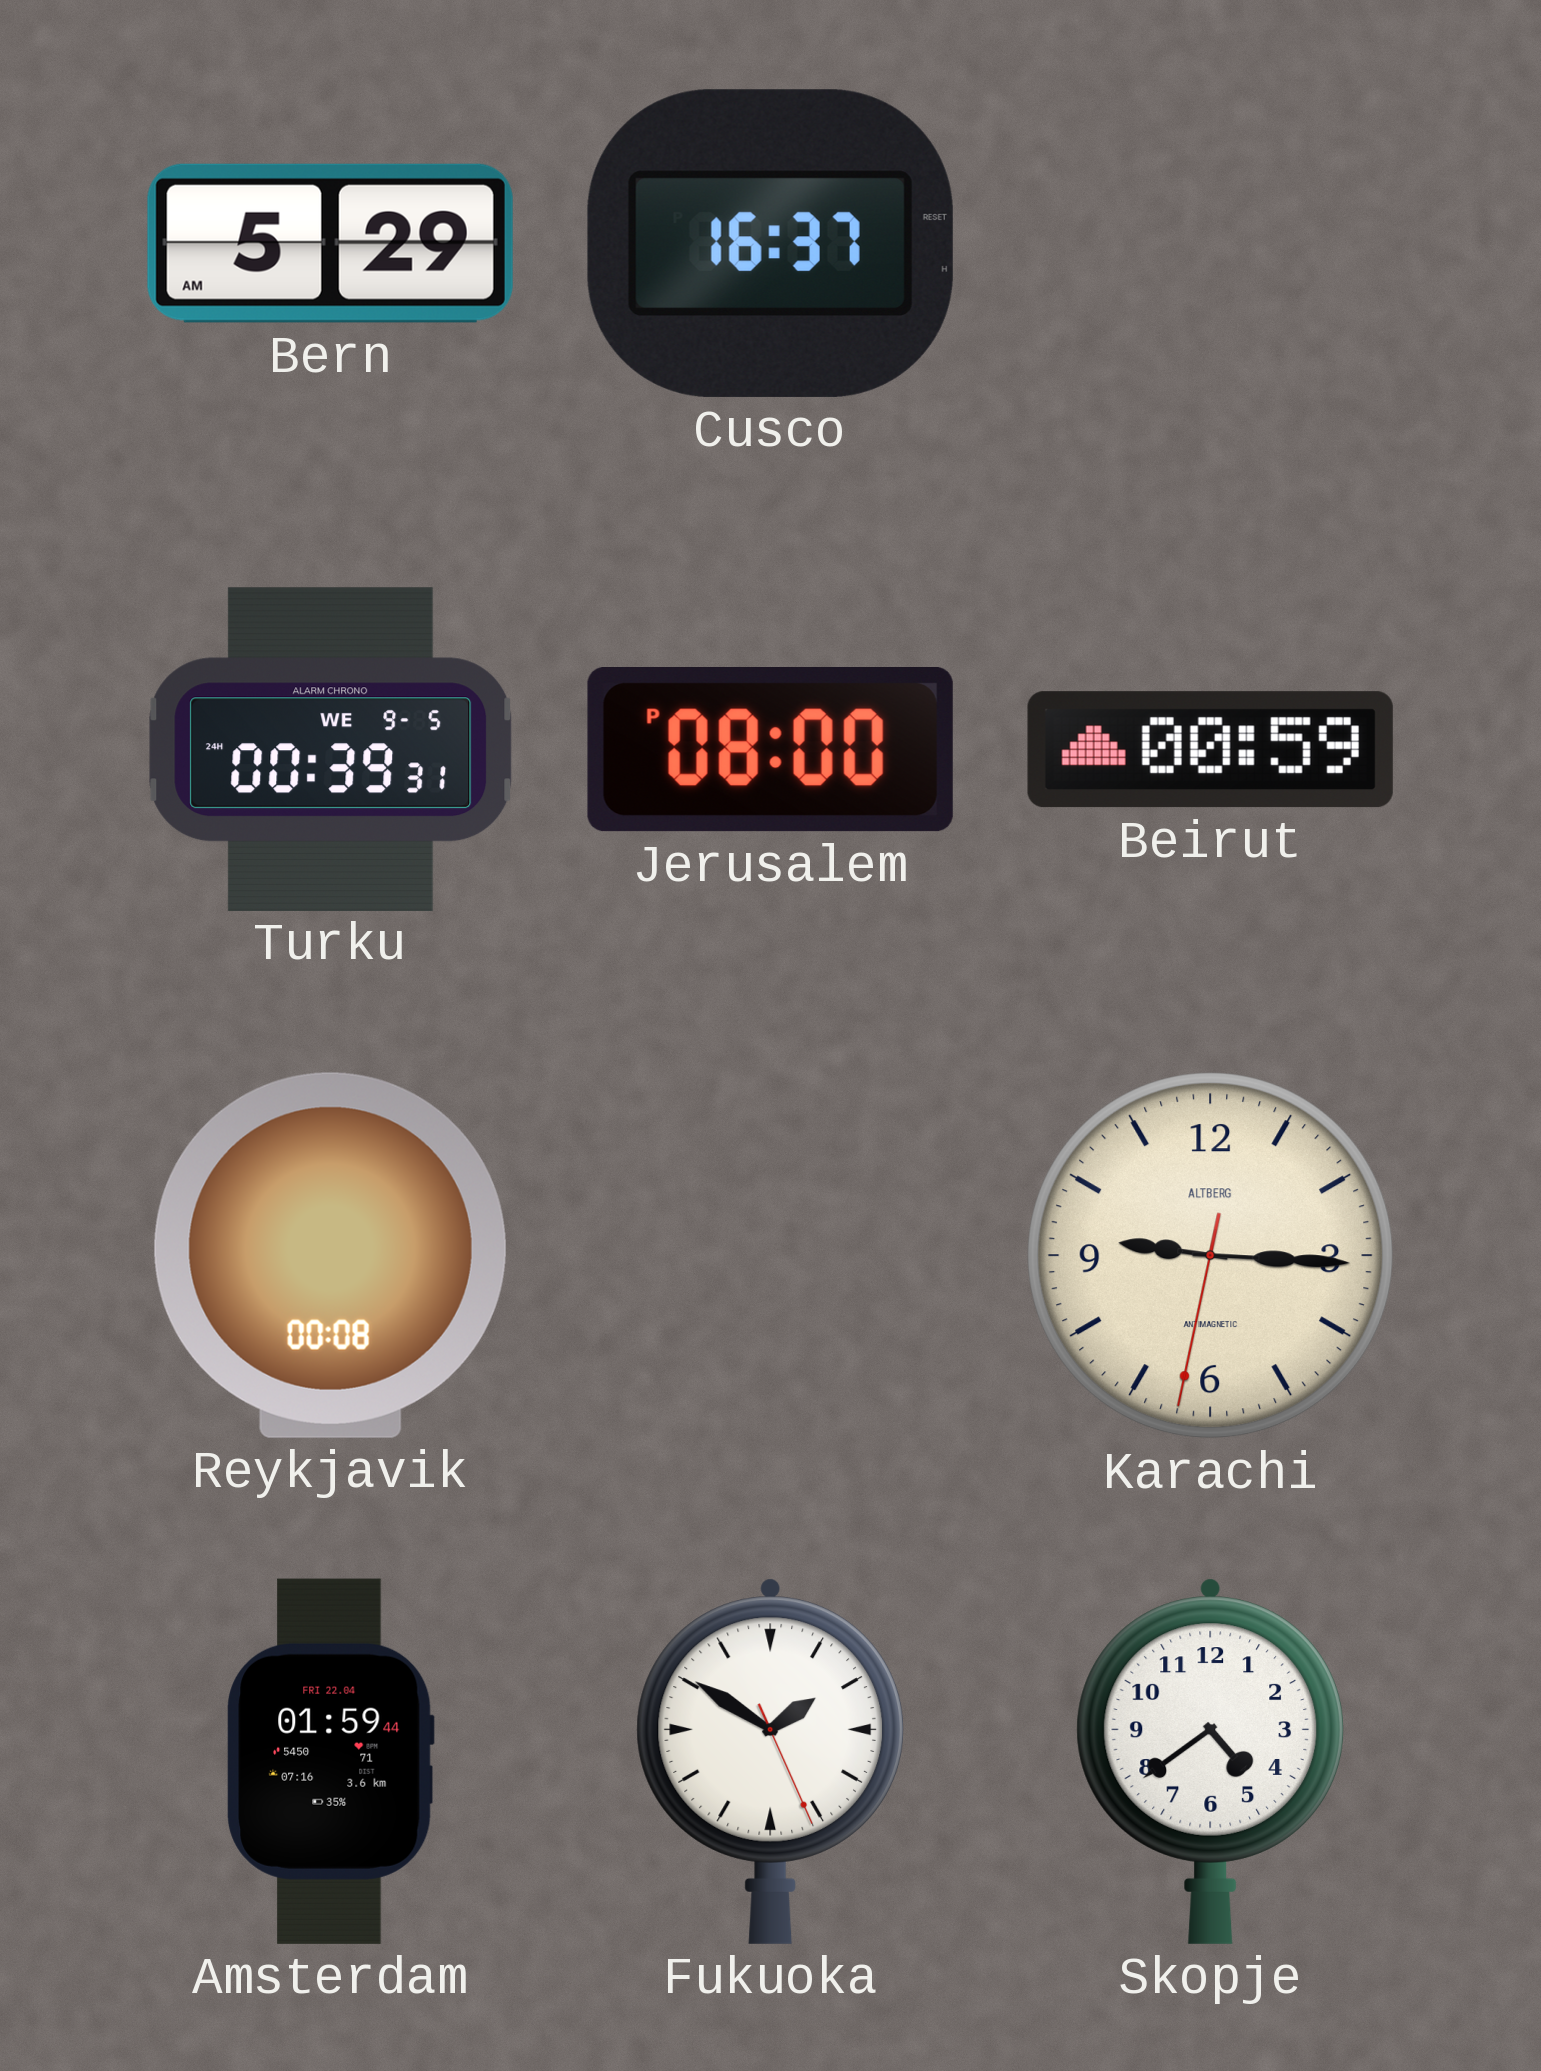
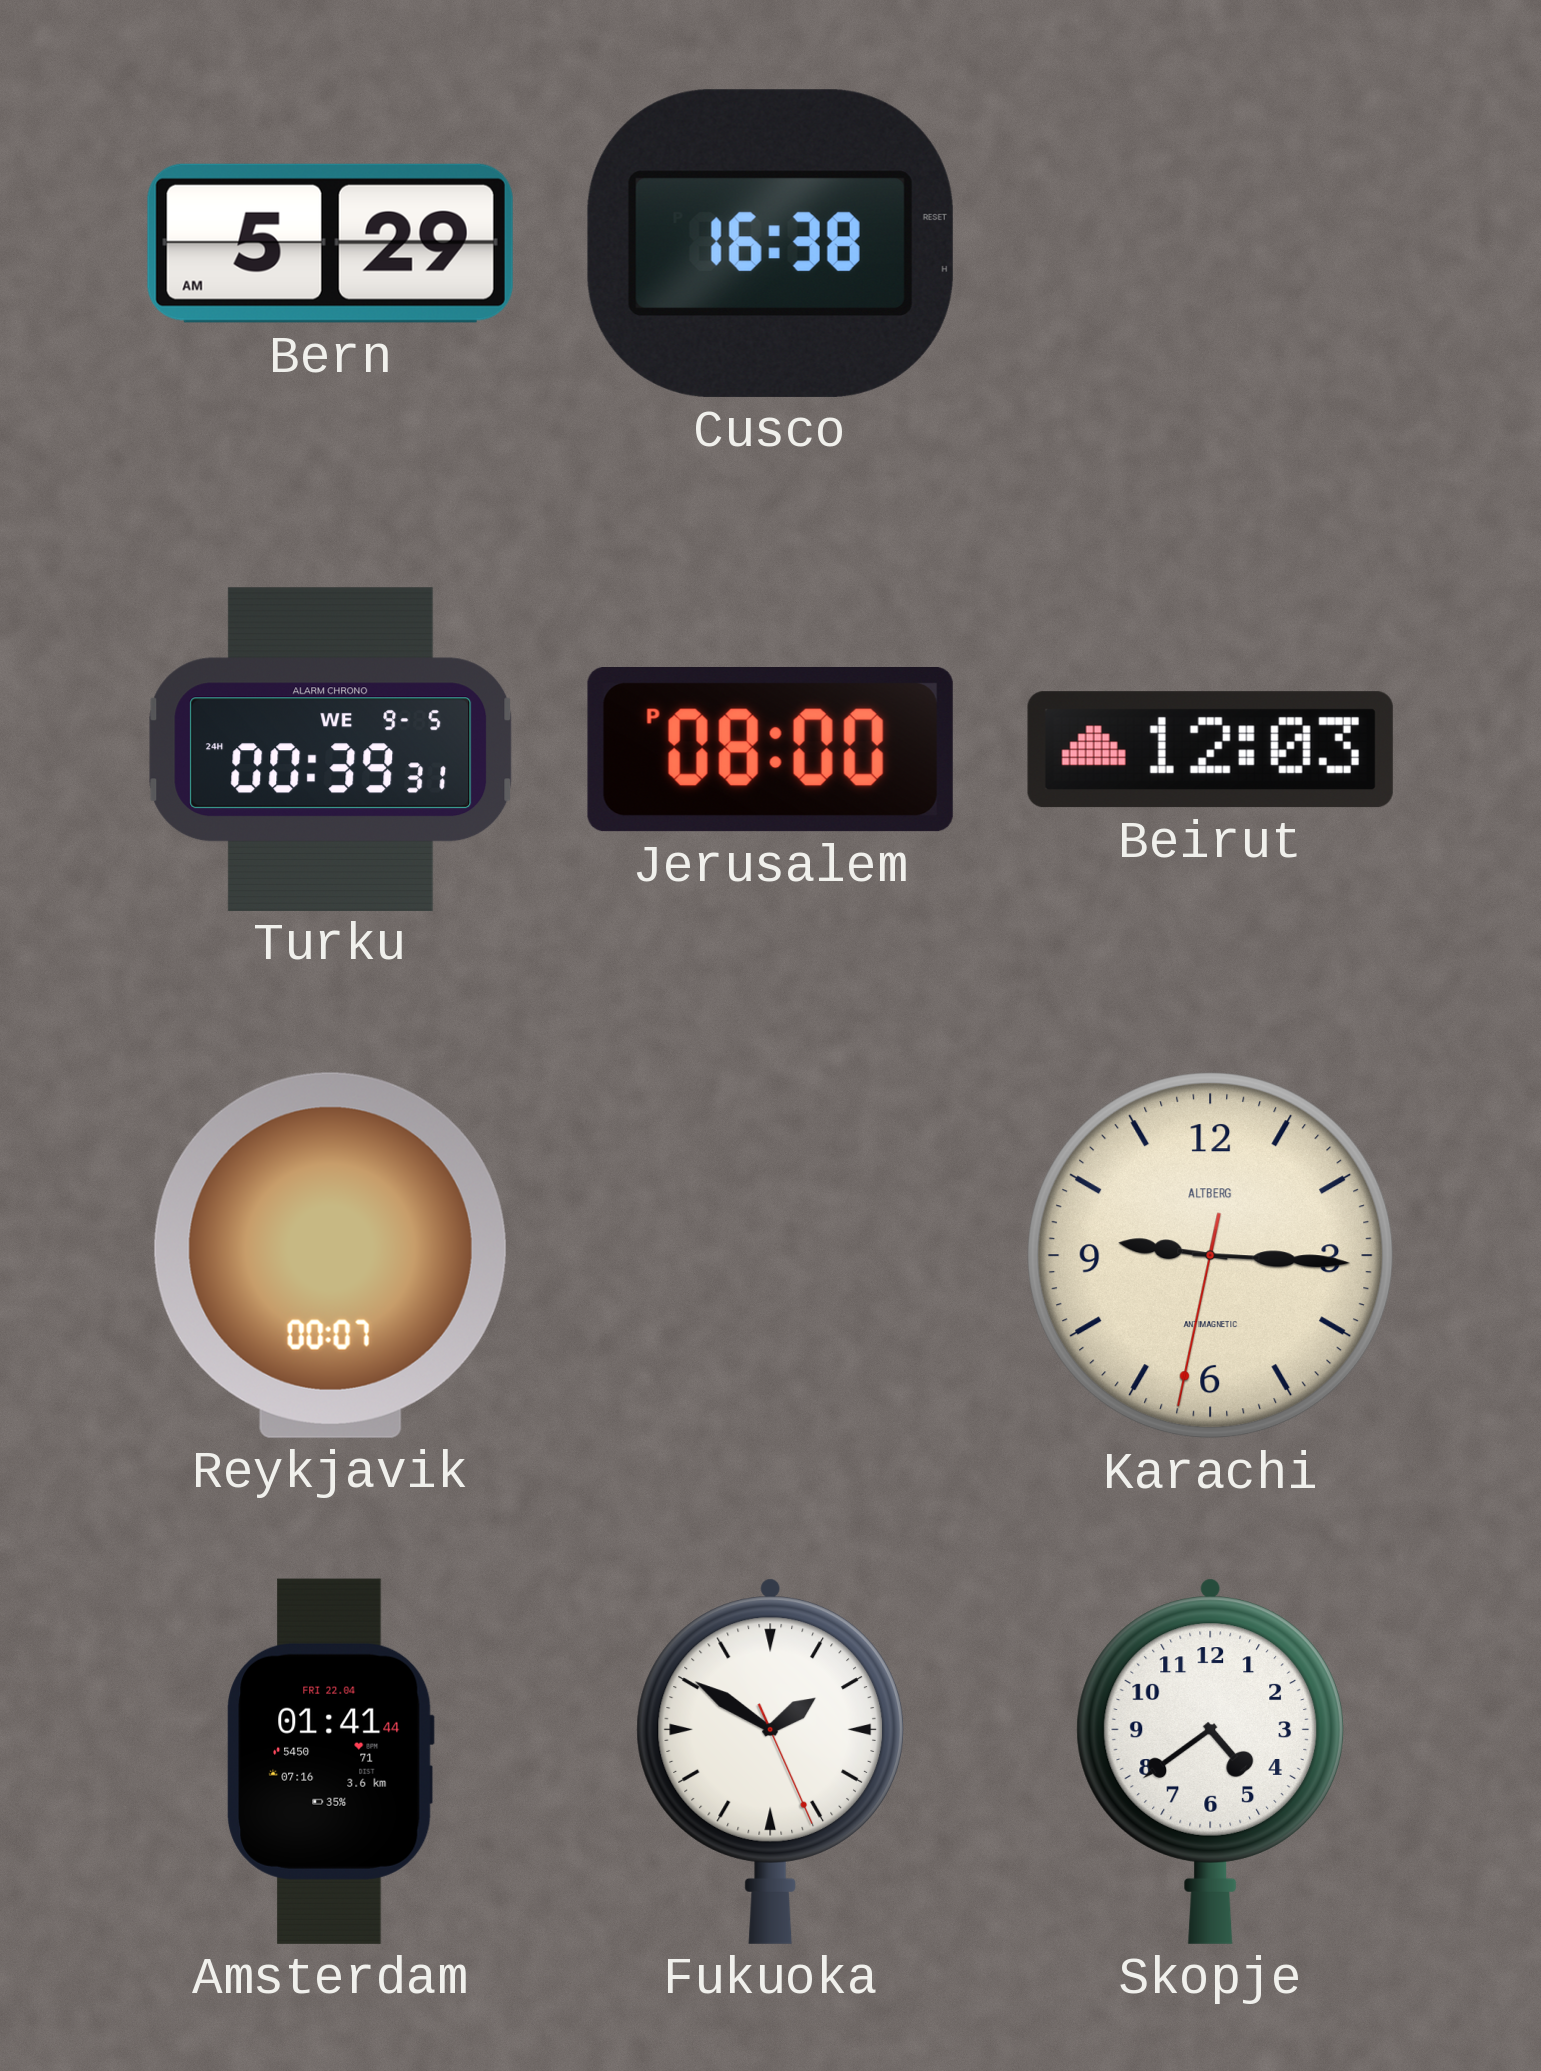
Cusco: 16:37 -> 16:38
Beirut: 00:59 -> 12:03
Reykjavik: 00:08 -> 00:07
Amsterdam: 01:59 -> 01:41
